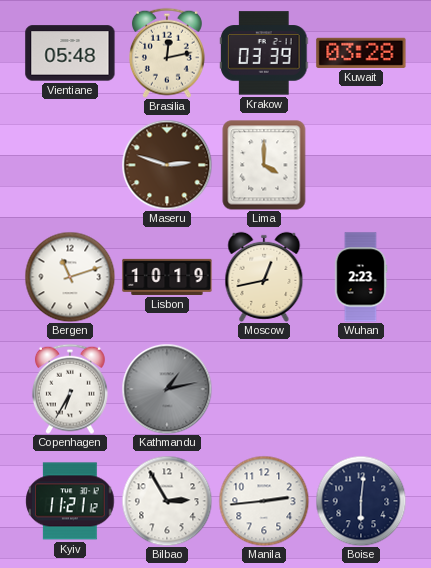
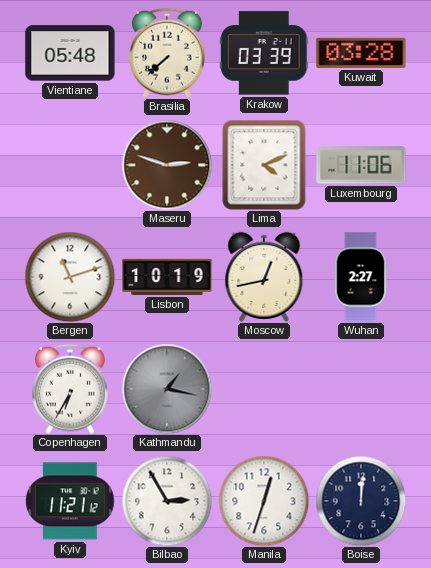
Brasilia: 12:13 -> 7:38
Lima: 4:00 -> 4:11
Luxembourg: none -> 11:06
Wuhan: 2:23 -> 2:27
Kathmandu: 1:13 -> 1:17
Manila: 2:44 -> 12:33
Boise: 6:01 -> 12:01
